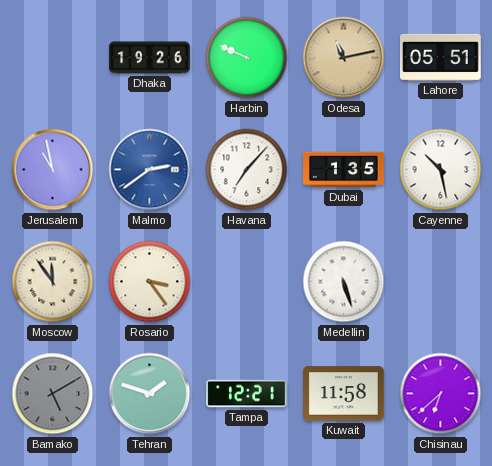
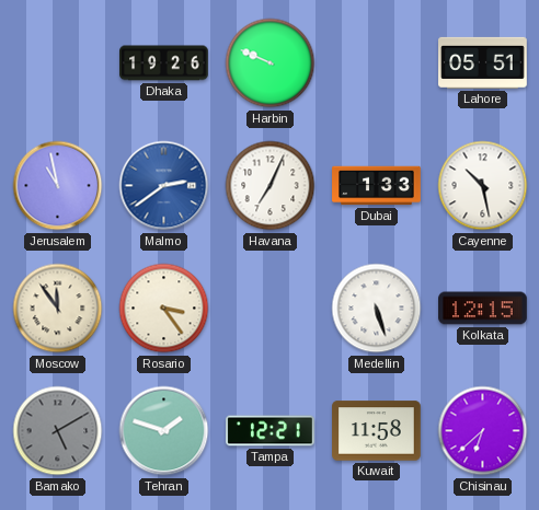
Odesa: 11:13 -> none
Havana: 7:07 -> 7:04
Dubai: 1:35 -> 1:33
Kolkata: none -> 12:15
